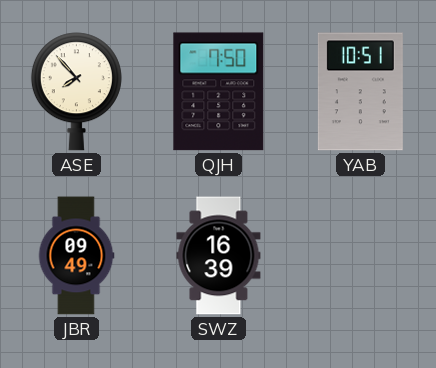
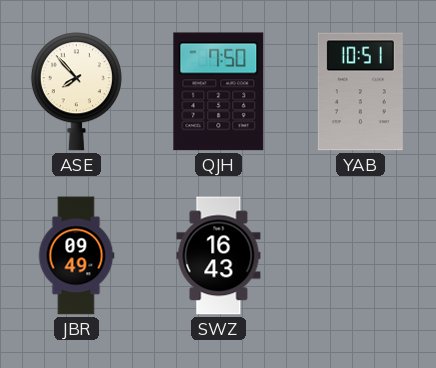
SWZ: 16:39 -> 16:43
